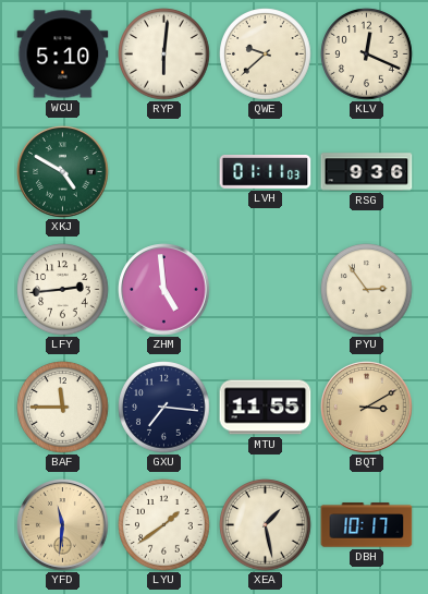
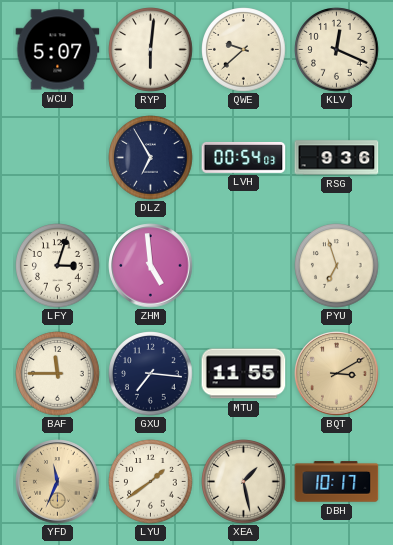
WCU: 5:10 -> 5:07
XKJ: 4:50 -> none
DLZ: none -> 6:55
LVH: 01:11 -> 00:54
LFY: 2:44 -> 3:03
PYU: 2:54 -> 6:57
YFD: 11:31 -> 11:34
